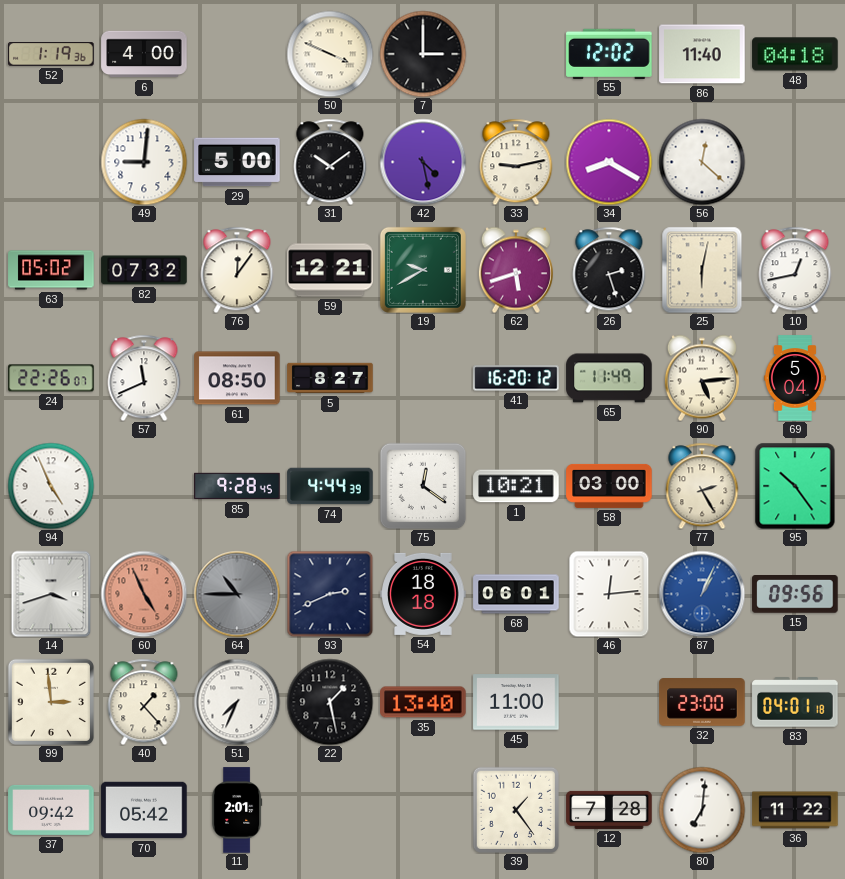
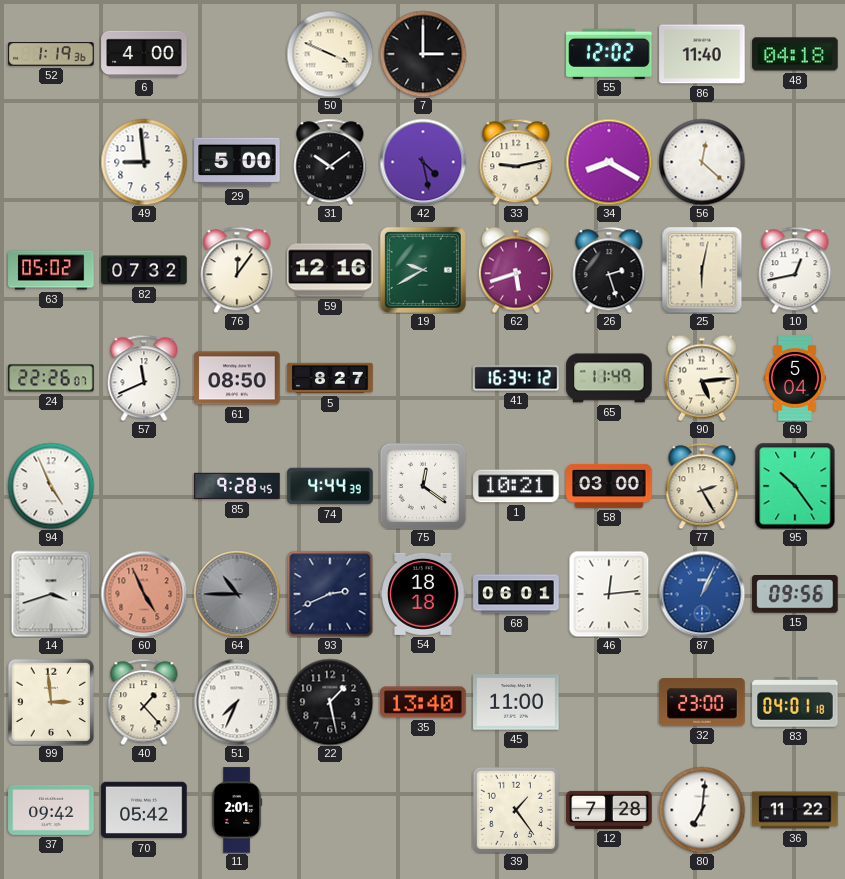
49: 9:01 -> 8:59
59: 12:21 -> 12:16
41: 16:20 -> 16:34
